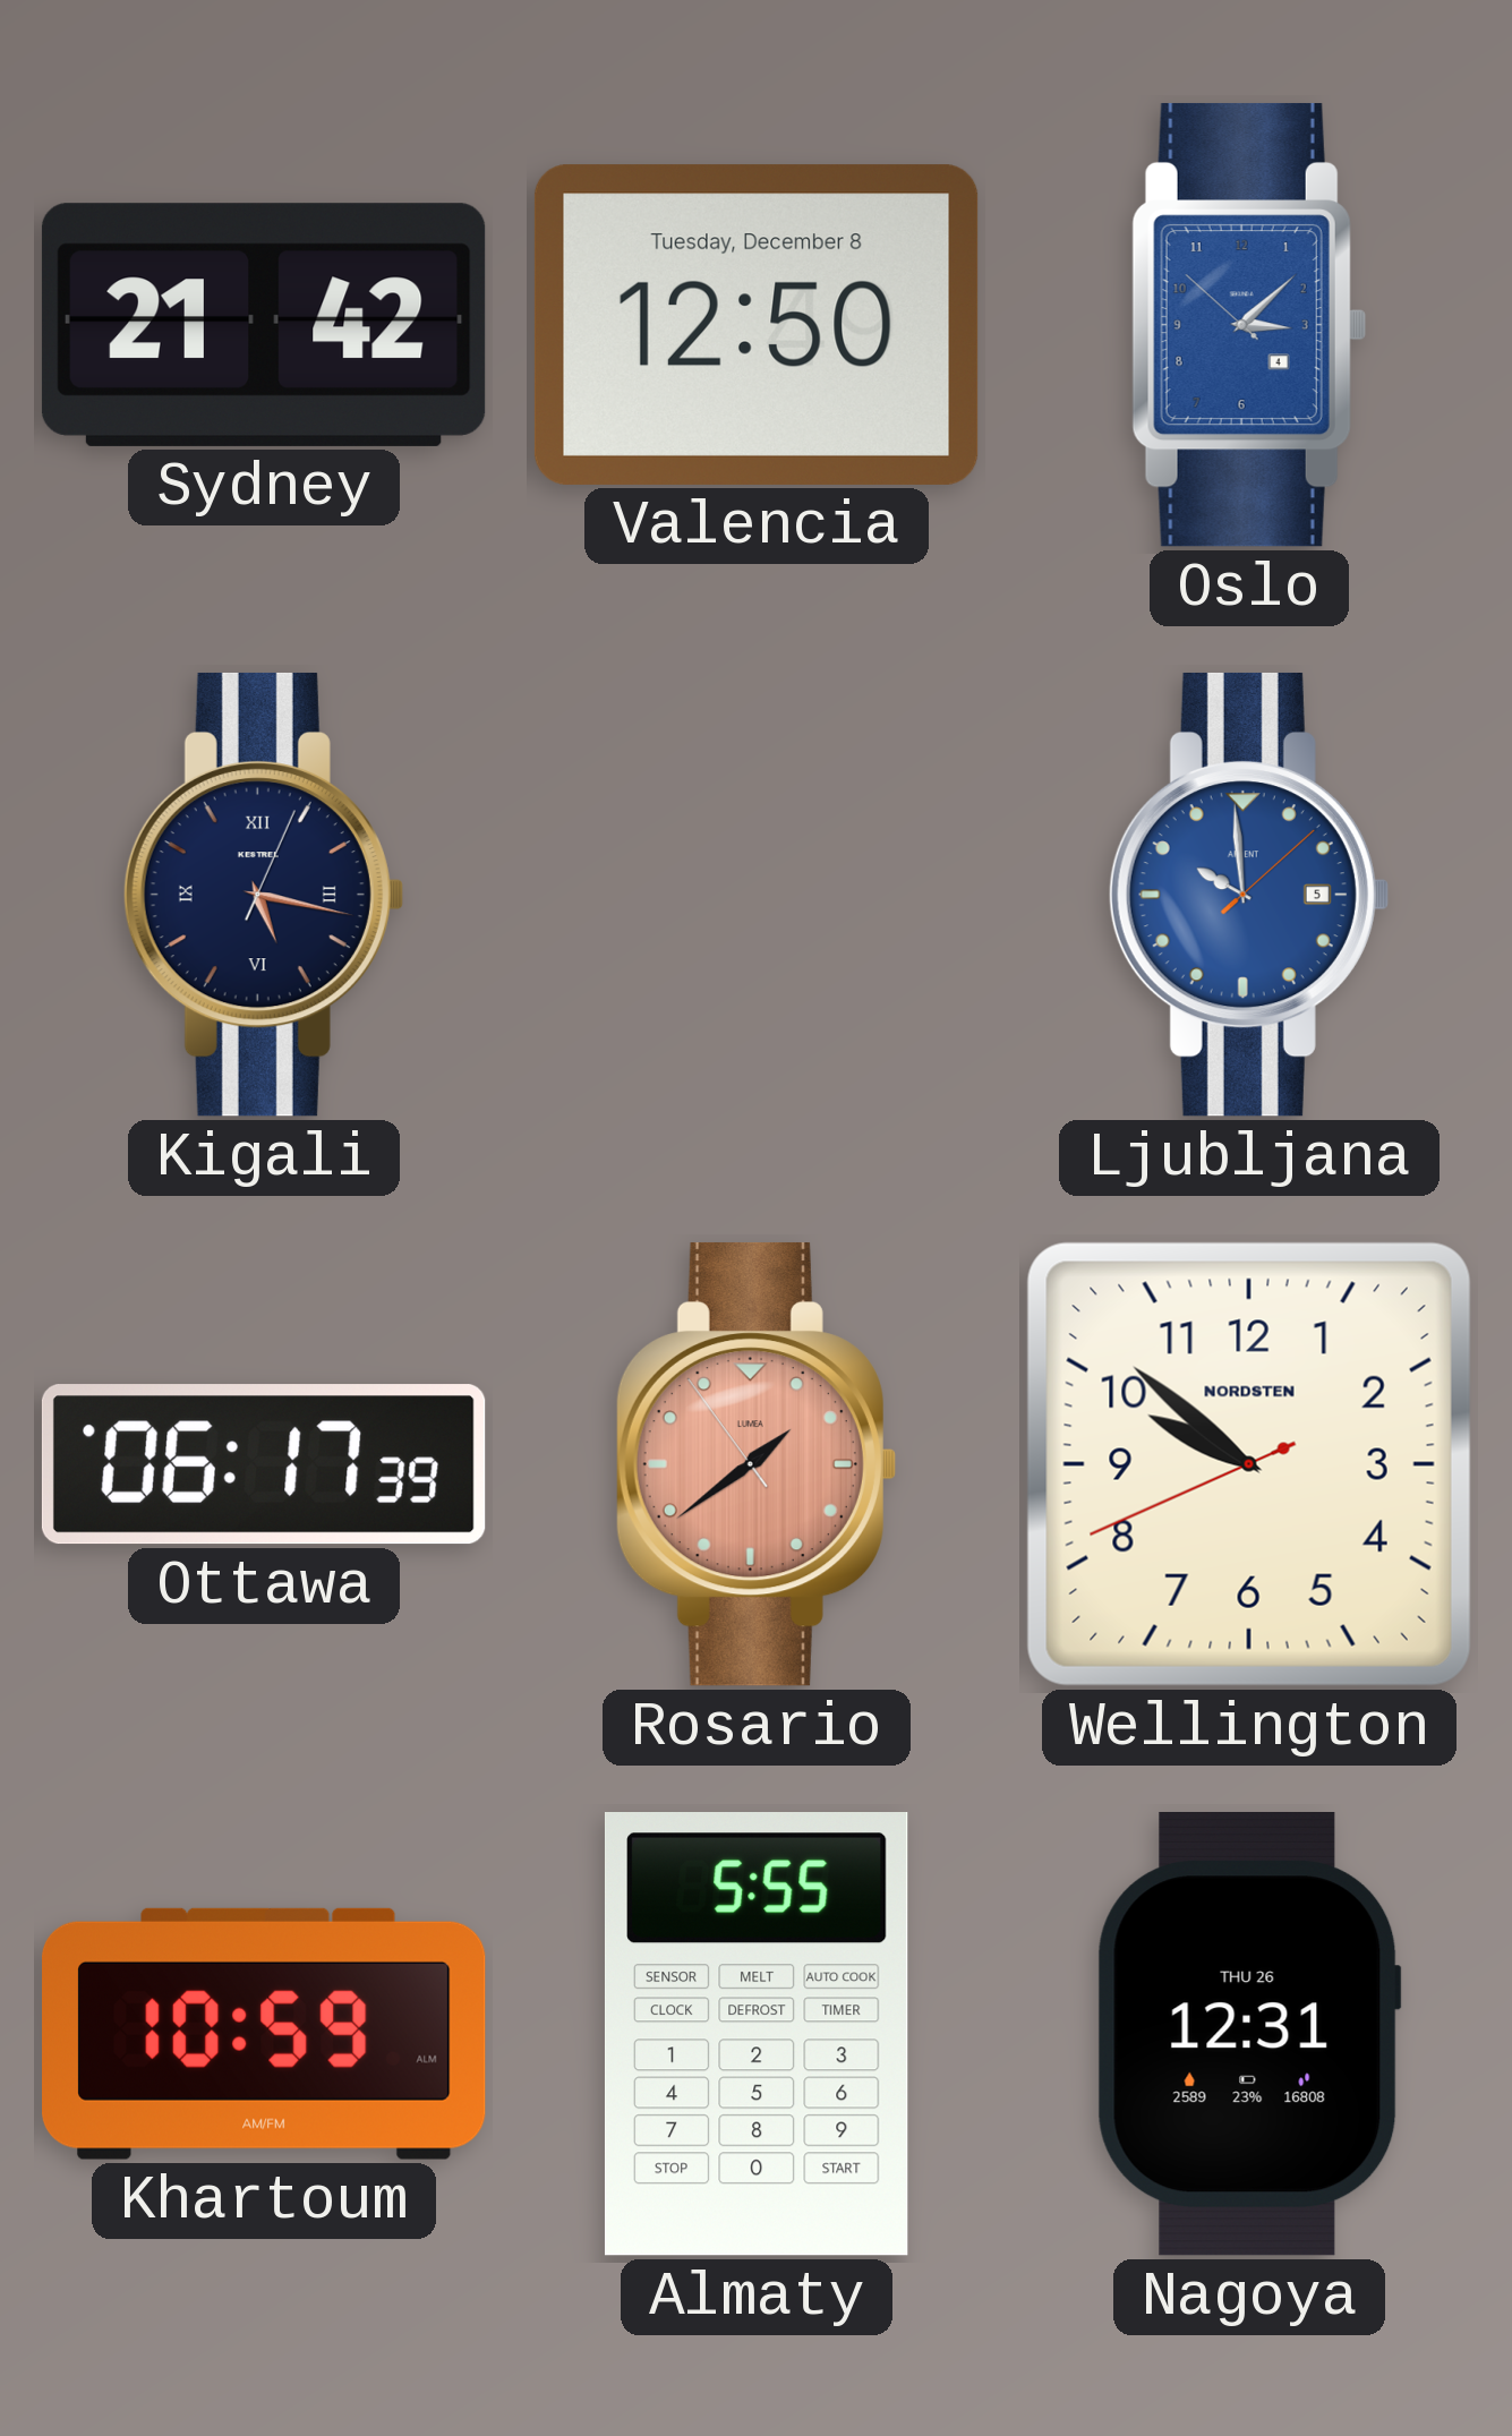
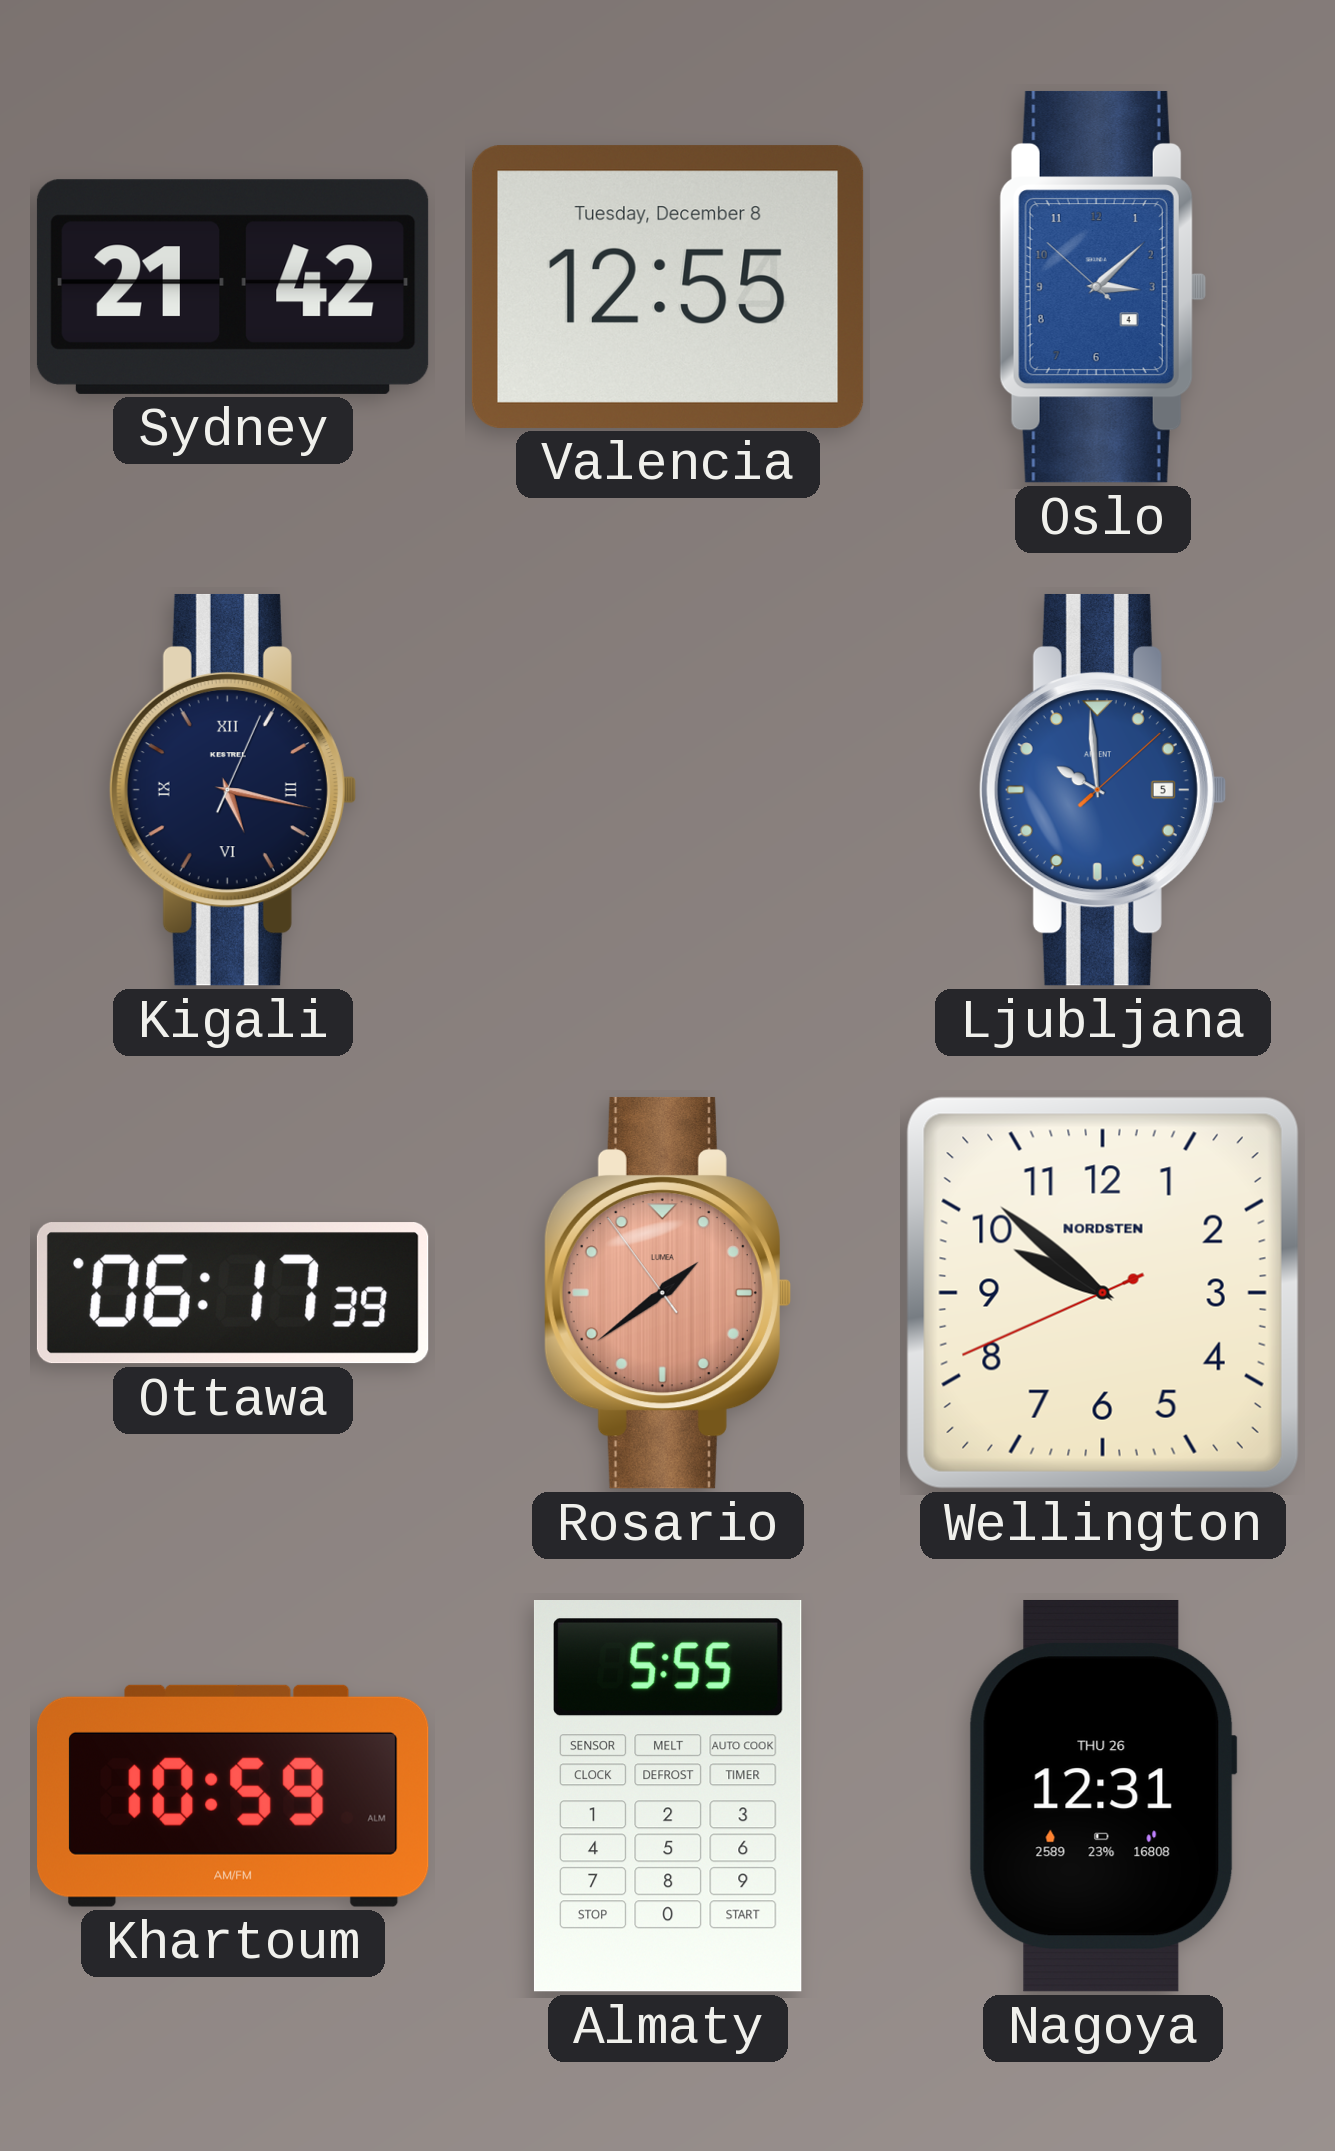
Valencia: 12:50 -> 12:55
